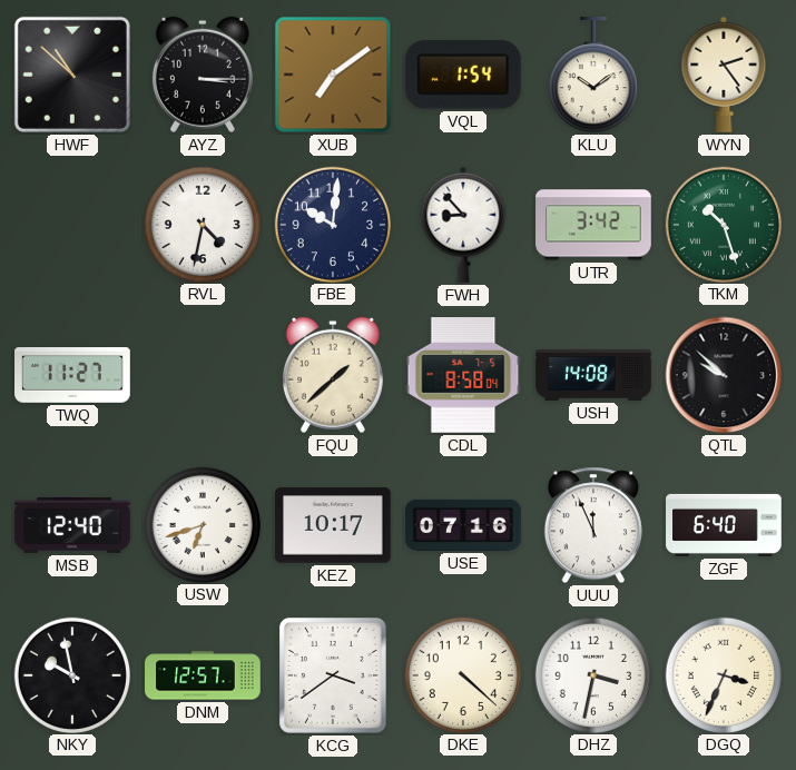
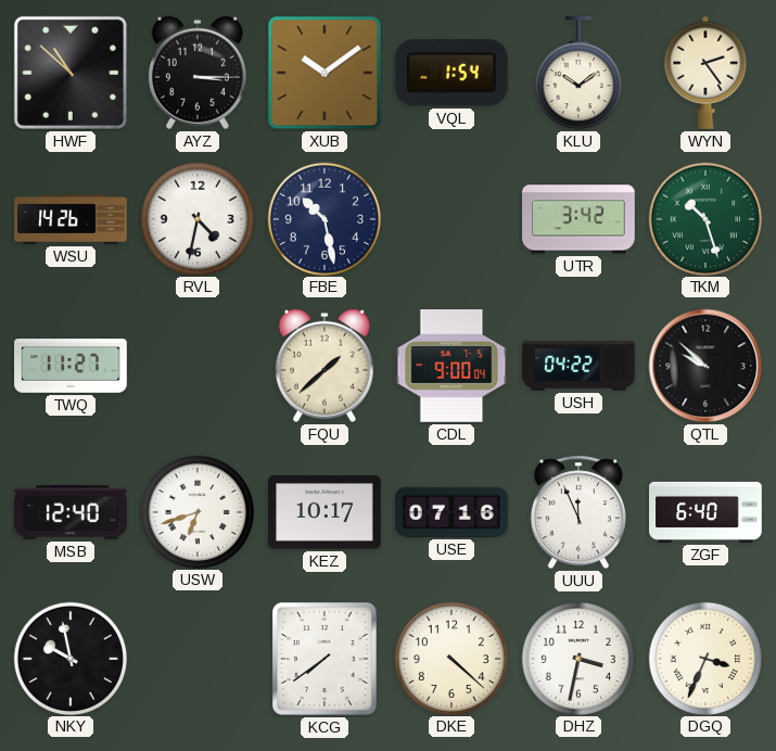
XUB: 7:09 -> 10:09
WSU: none -> 14:26
FBE: 10:01 -> 10:28
FWH: 8:53 -> none
CDL: 8:58 -> 9:00
USH: 14:08 -> 04:22
DNM: 12:57 -> none
KCG: 3:39 -> 7:39
